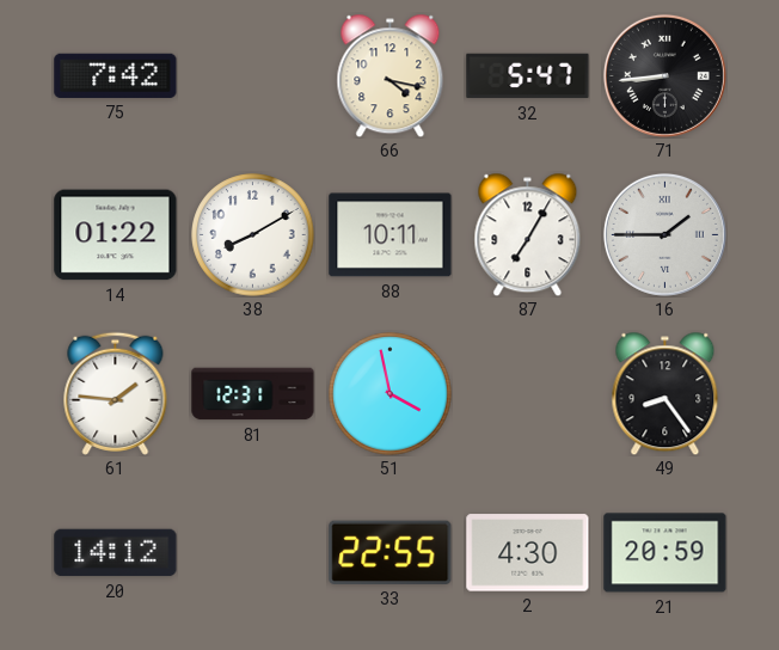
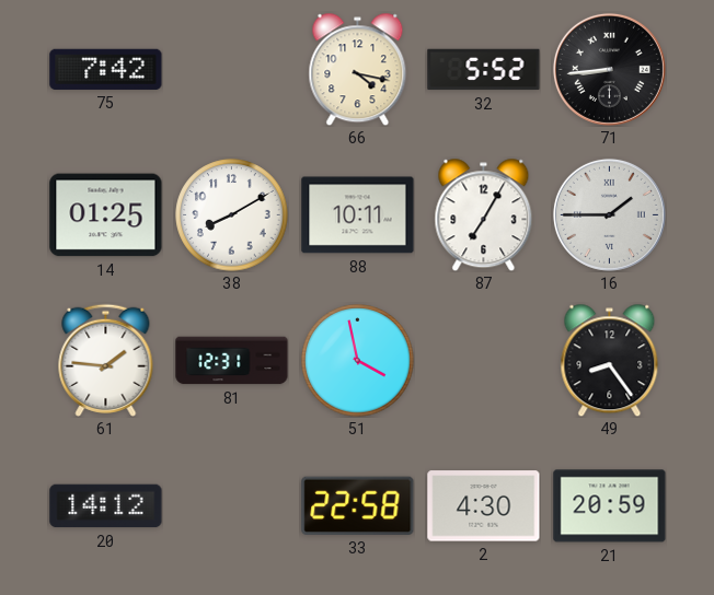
32: 5:47 -> 5:52
14: 01:22 -> 01:25
33: 22:55 -> 22:58
